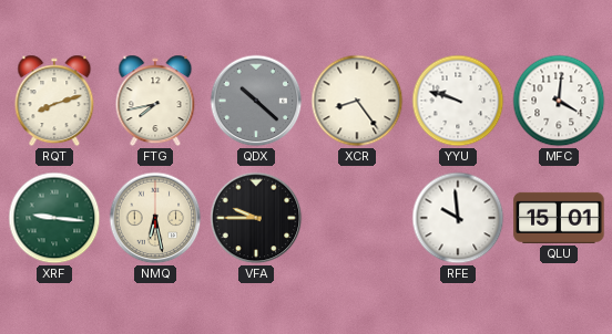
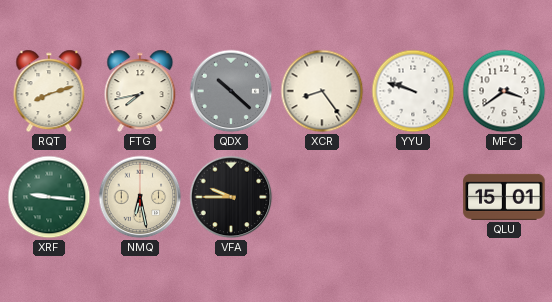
MFC: 4:01 -> 3:39
RFE: 9:59 -> none
